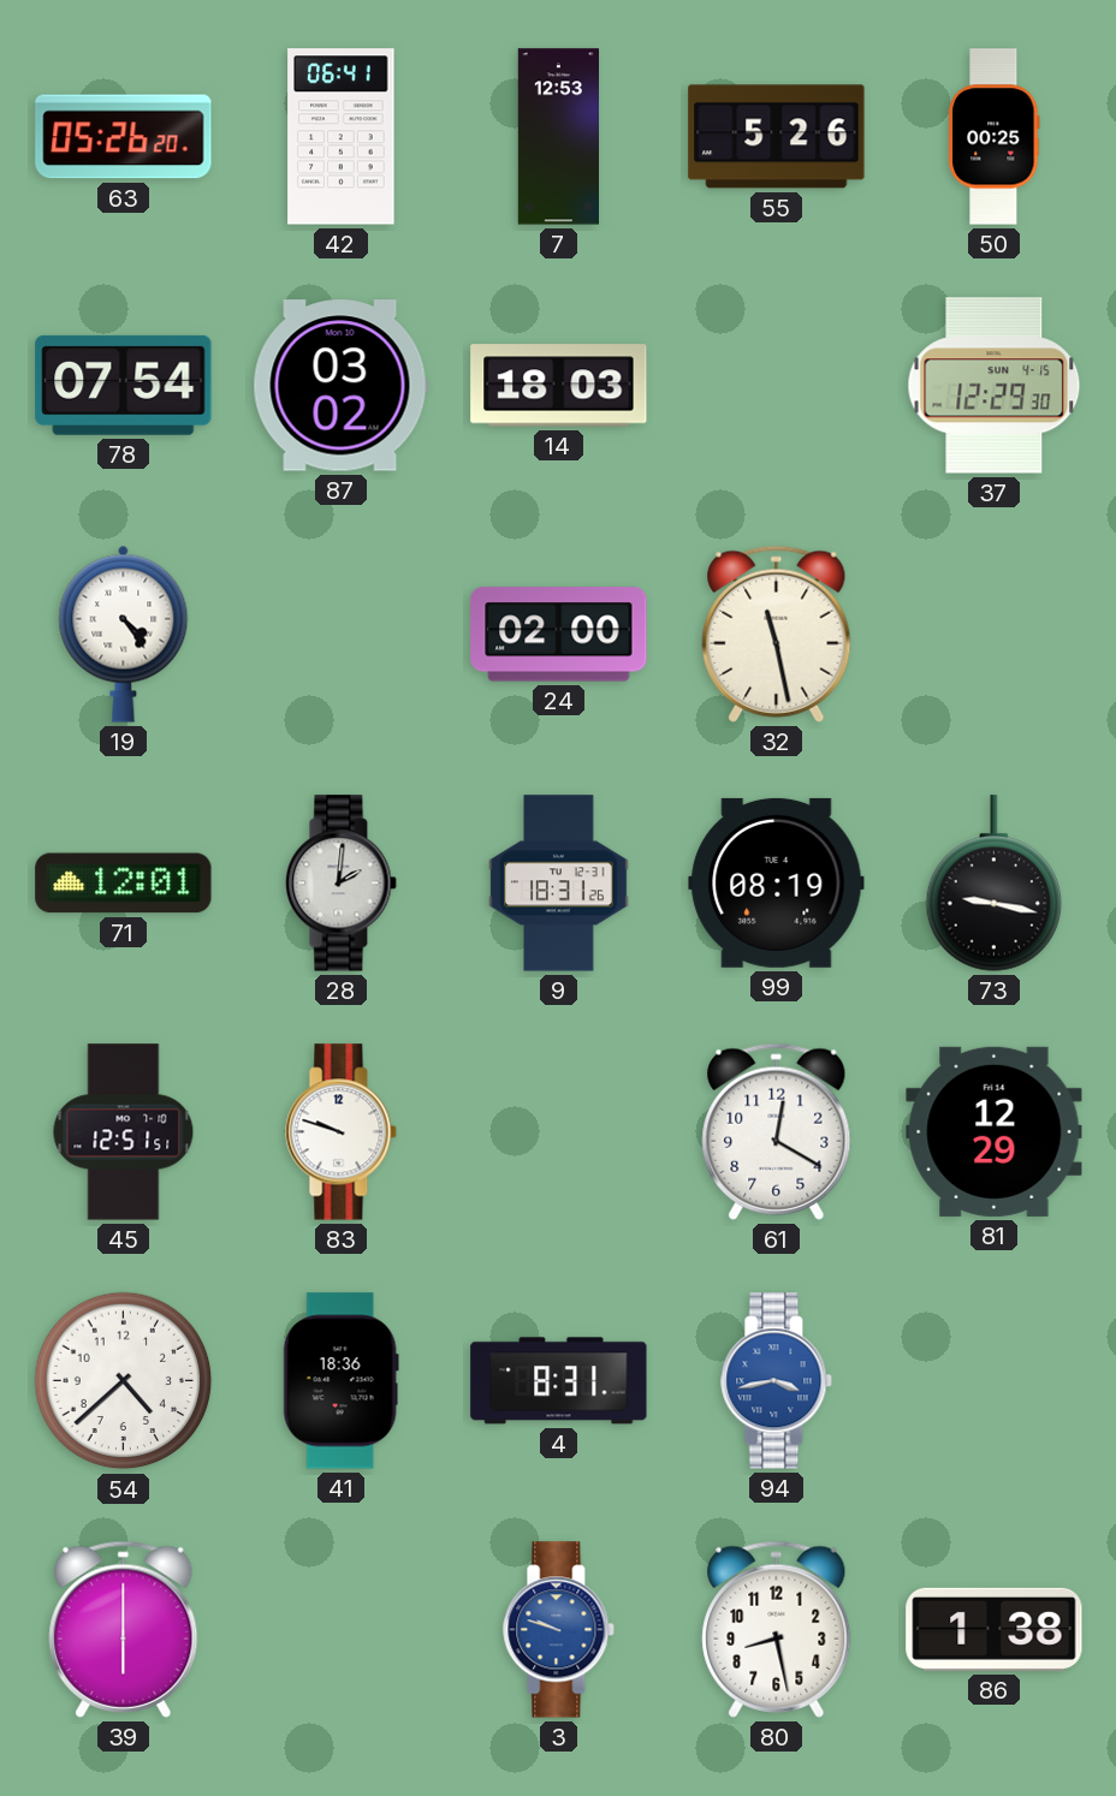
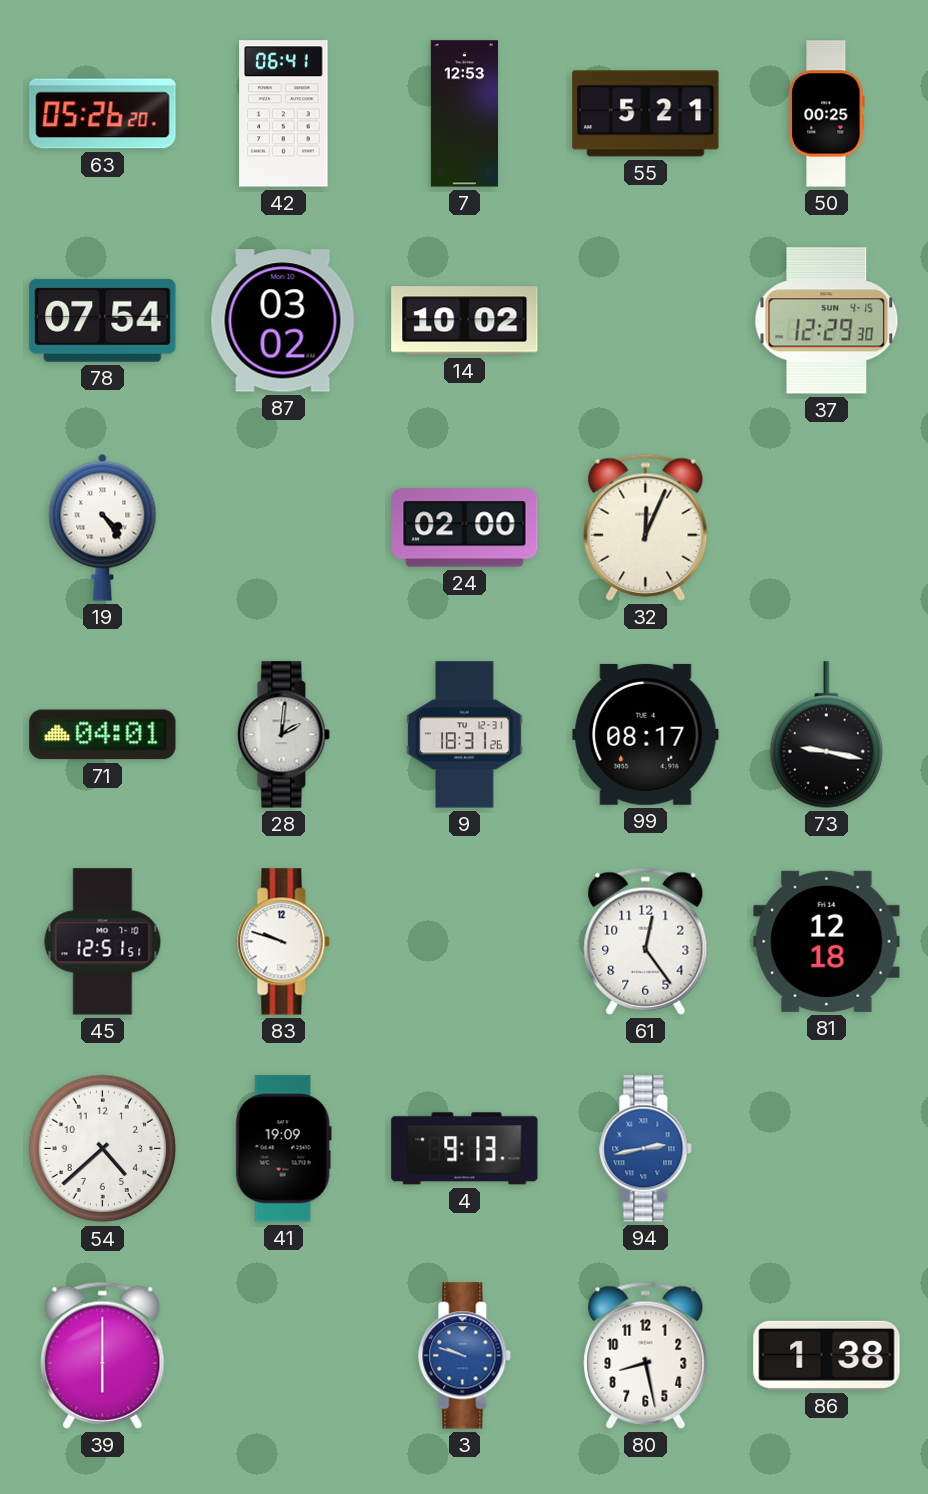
55: 5:26 -> 5:21
14: 18:03 -> 10:02
32: 11:28 -> 12:04
71: 12:01 -> 04:01
99: 08:19 -> 08:17
61: 12:20 -> 12:24
81: 12:29 -> 12:18
41: 18:36 -> 19:09
4: 8:31 -> 9:13
94: 3:43 -> 2:43
